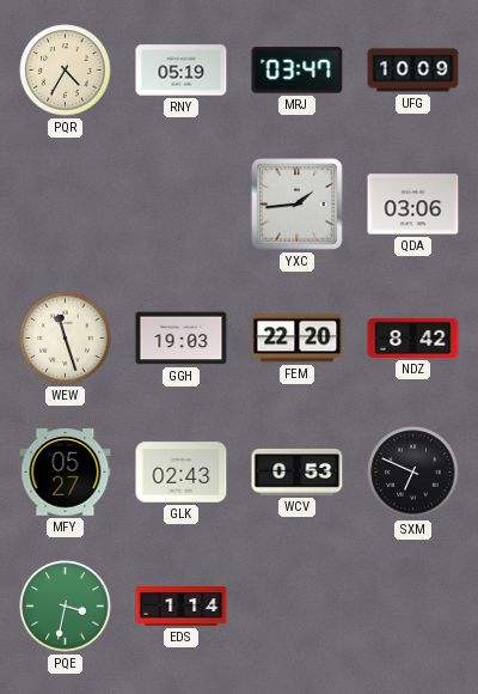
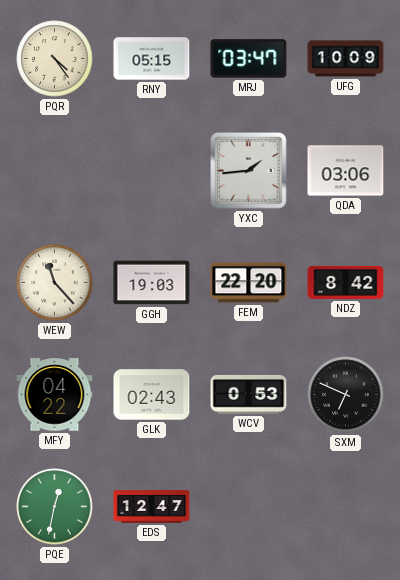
PQR: 4:35 -> 4:24
RNY: 05:19 -> 05:15
WEW: 11:27 -> 11:23
MFY: 05:27 -> 04:22
PQE: 3:32 -> 12:32
EDS: 1:14 -> 12:47
